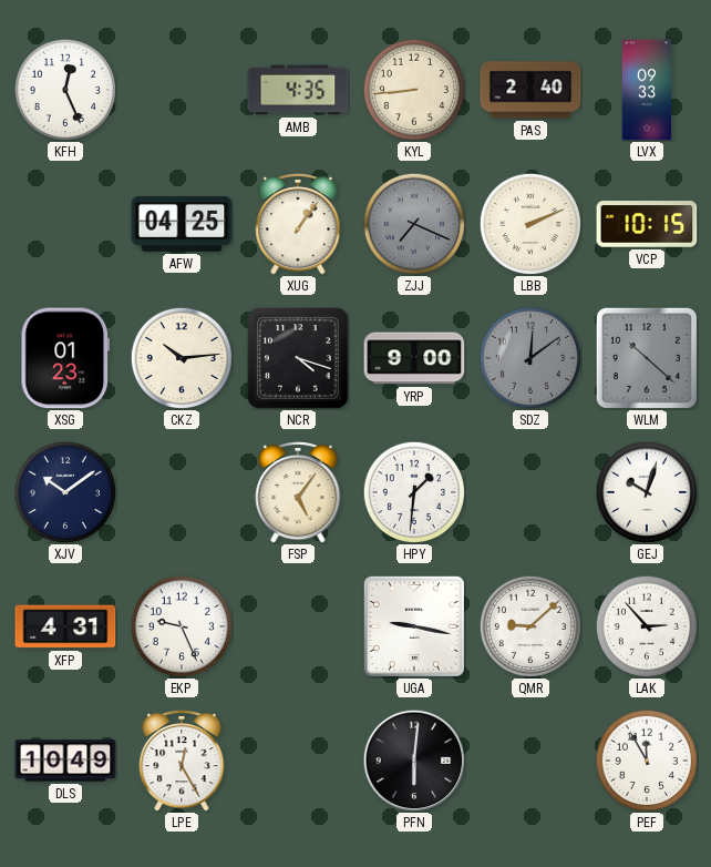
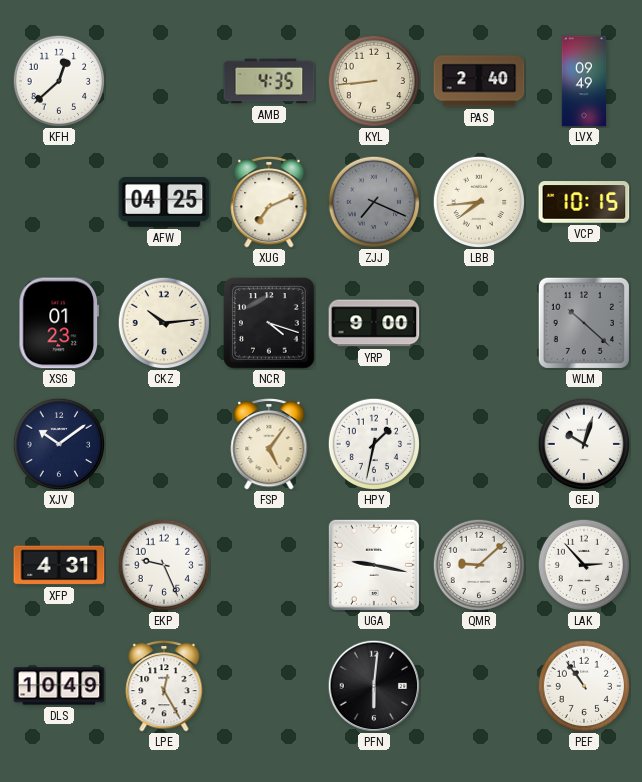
KFH: 12:26 -> 12:38
LVX: 09:33 -> 09:49
XUG: 1:06 -> 7:11
LBB: 2:11 -> 7:44
SDZ: 12:09 -> none
HPY: 1:31 -> 1:32
PEF: 11:55 -> 10:54
